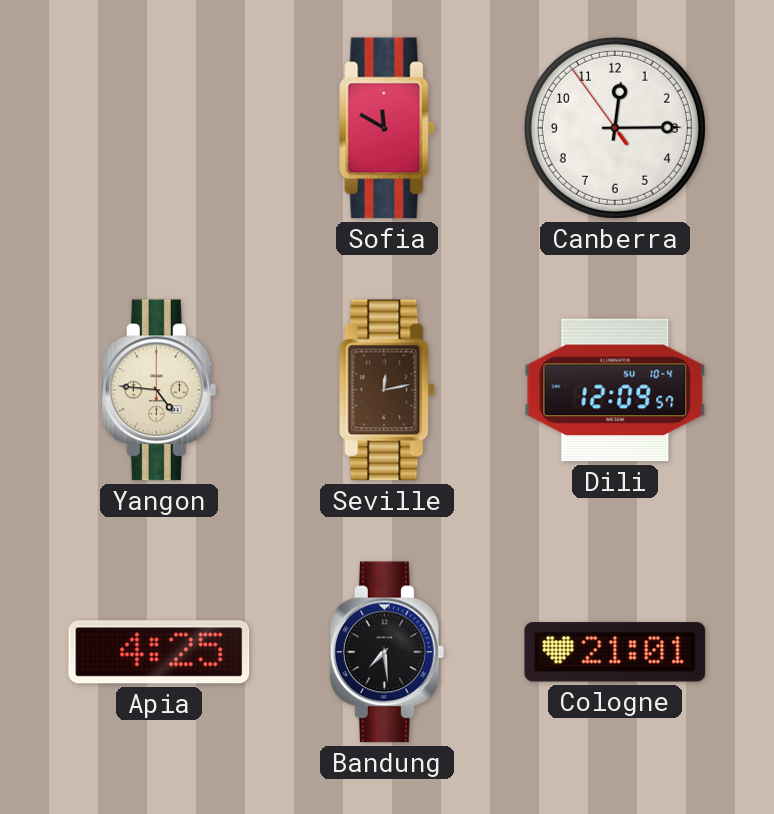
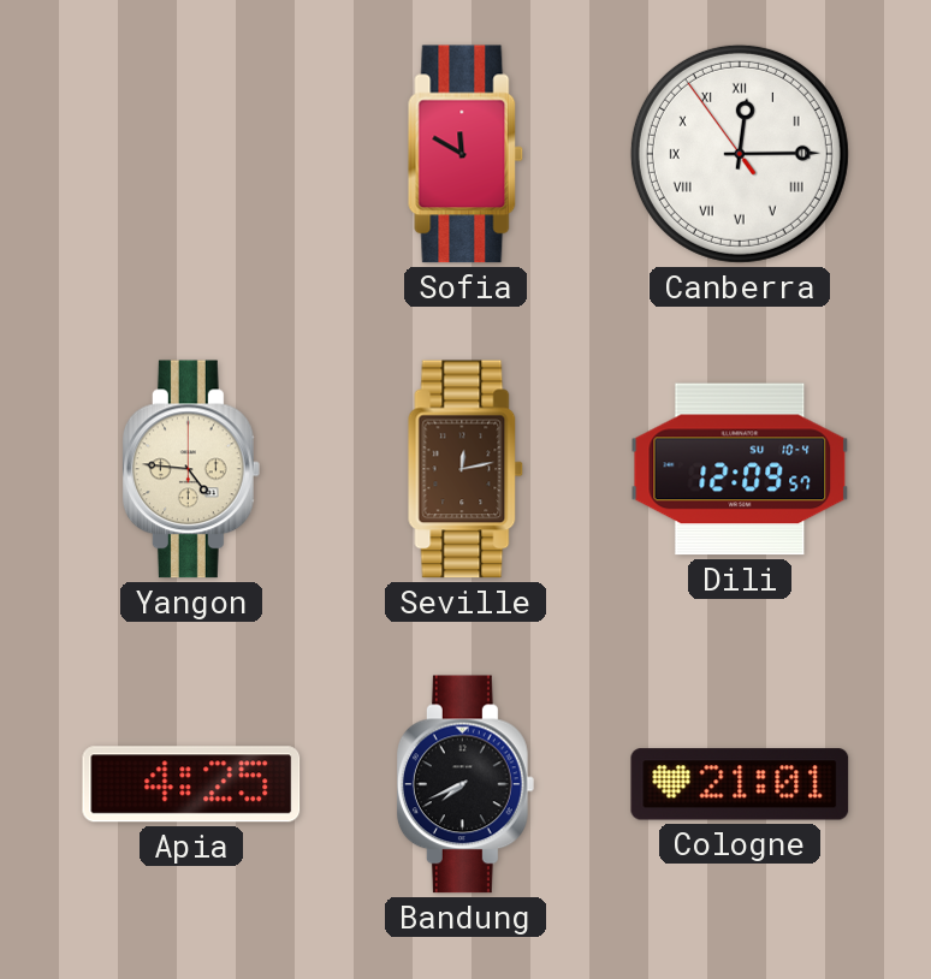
Canberra numerals: Arabic -> Roman
Bandung: 7:29 -> 7:41
